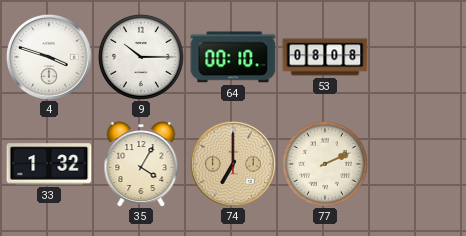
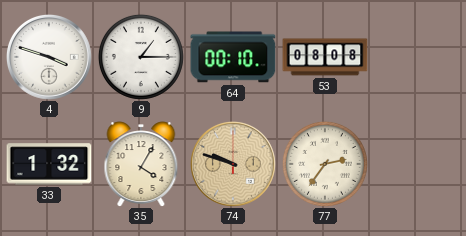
9: 10:15 -> 1:15
74: 7:00 -> 9:48
77: 2:11 -> 2:36
